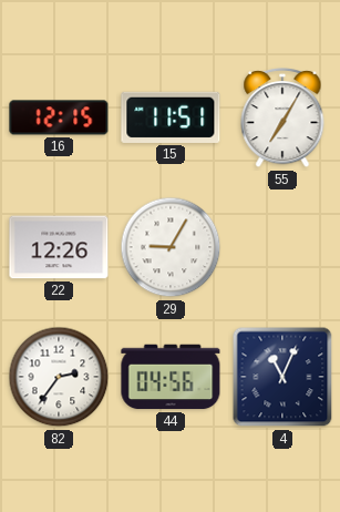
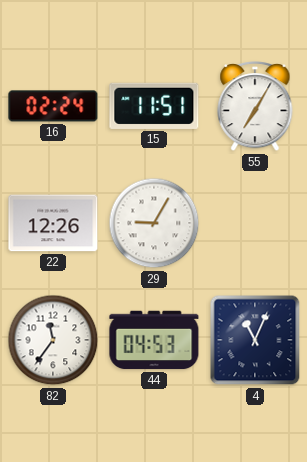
16: 12:15 -> 02:24
82: 2:36 -> 11:36
44: 04:56 -> 04:53
